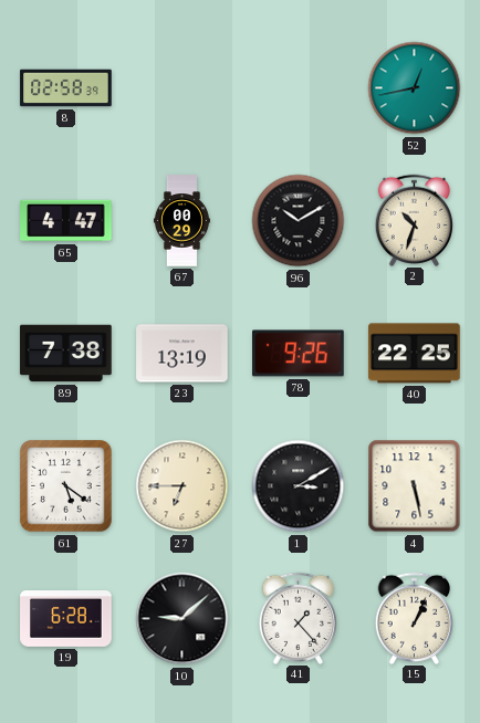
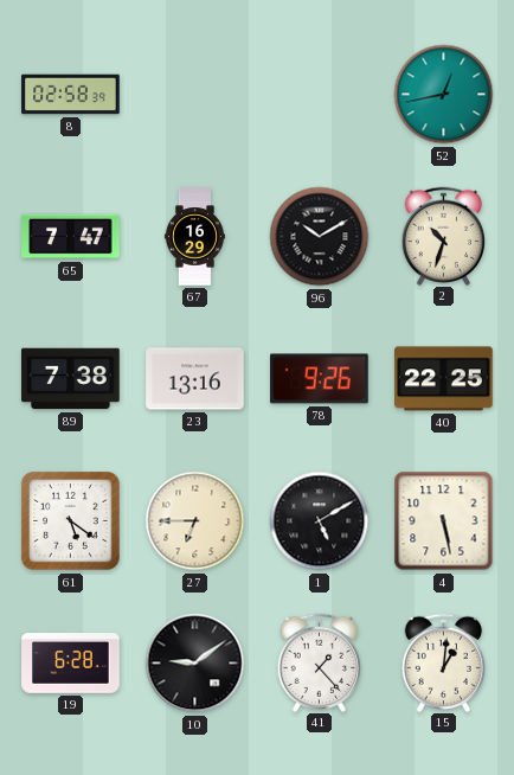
65: 4:47 -> 7:47
67: 00:29 -> 16:29
23: 13:19 -> 13:16
1: 3:10 -> 5:10
10: 9:08 -> 9:09
15: 1:04 -> 1:01
